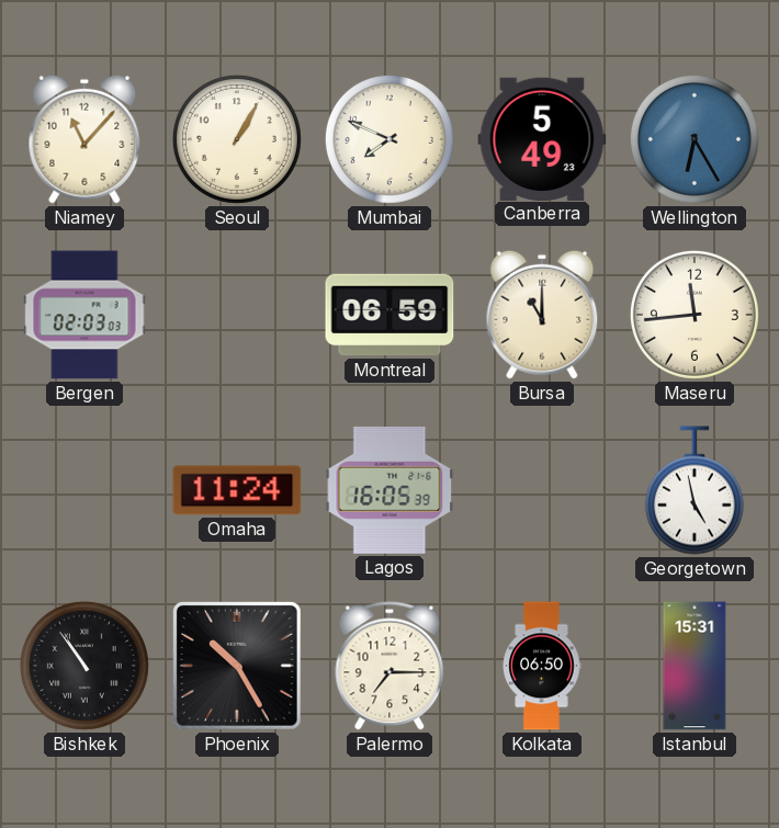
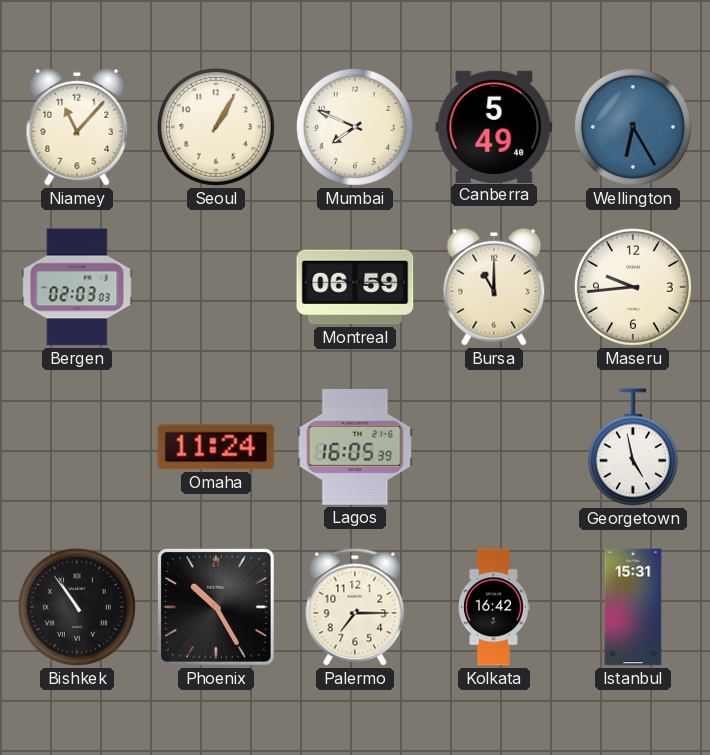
Canberra: 5:49:23 -> 5:49:40
Maseru: 11:44 -> 9:44
Kolkata: 06:50 -> 16:42
